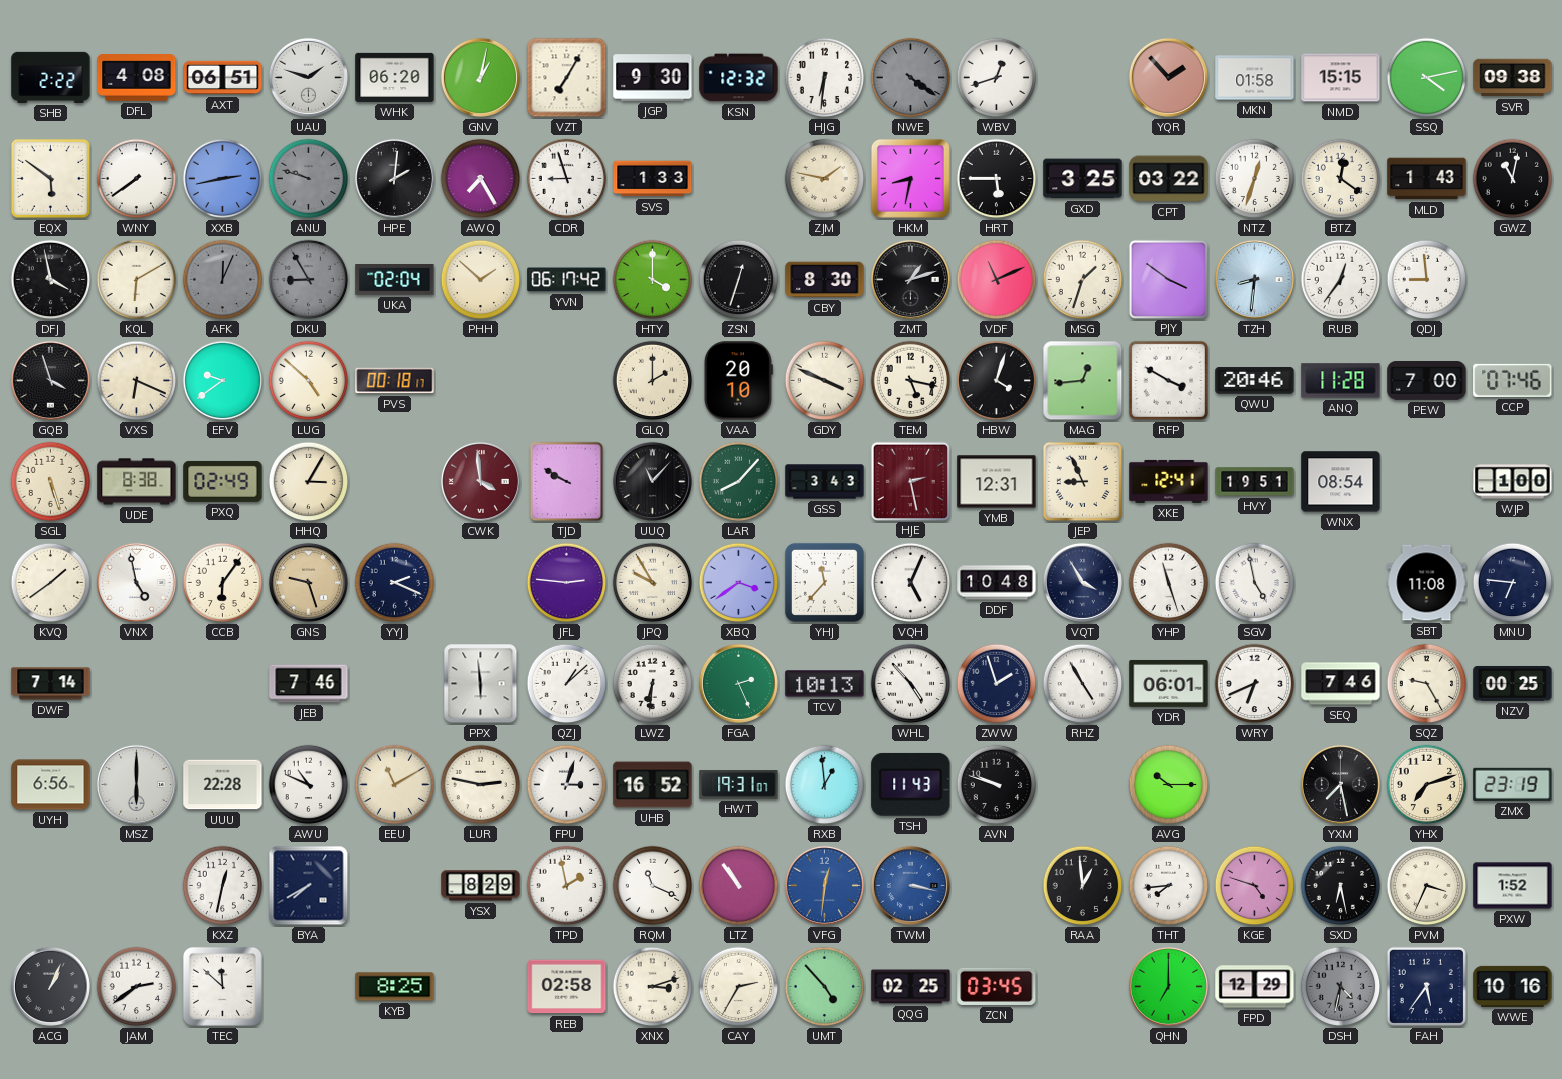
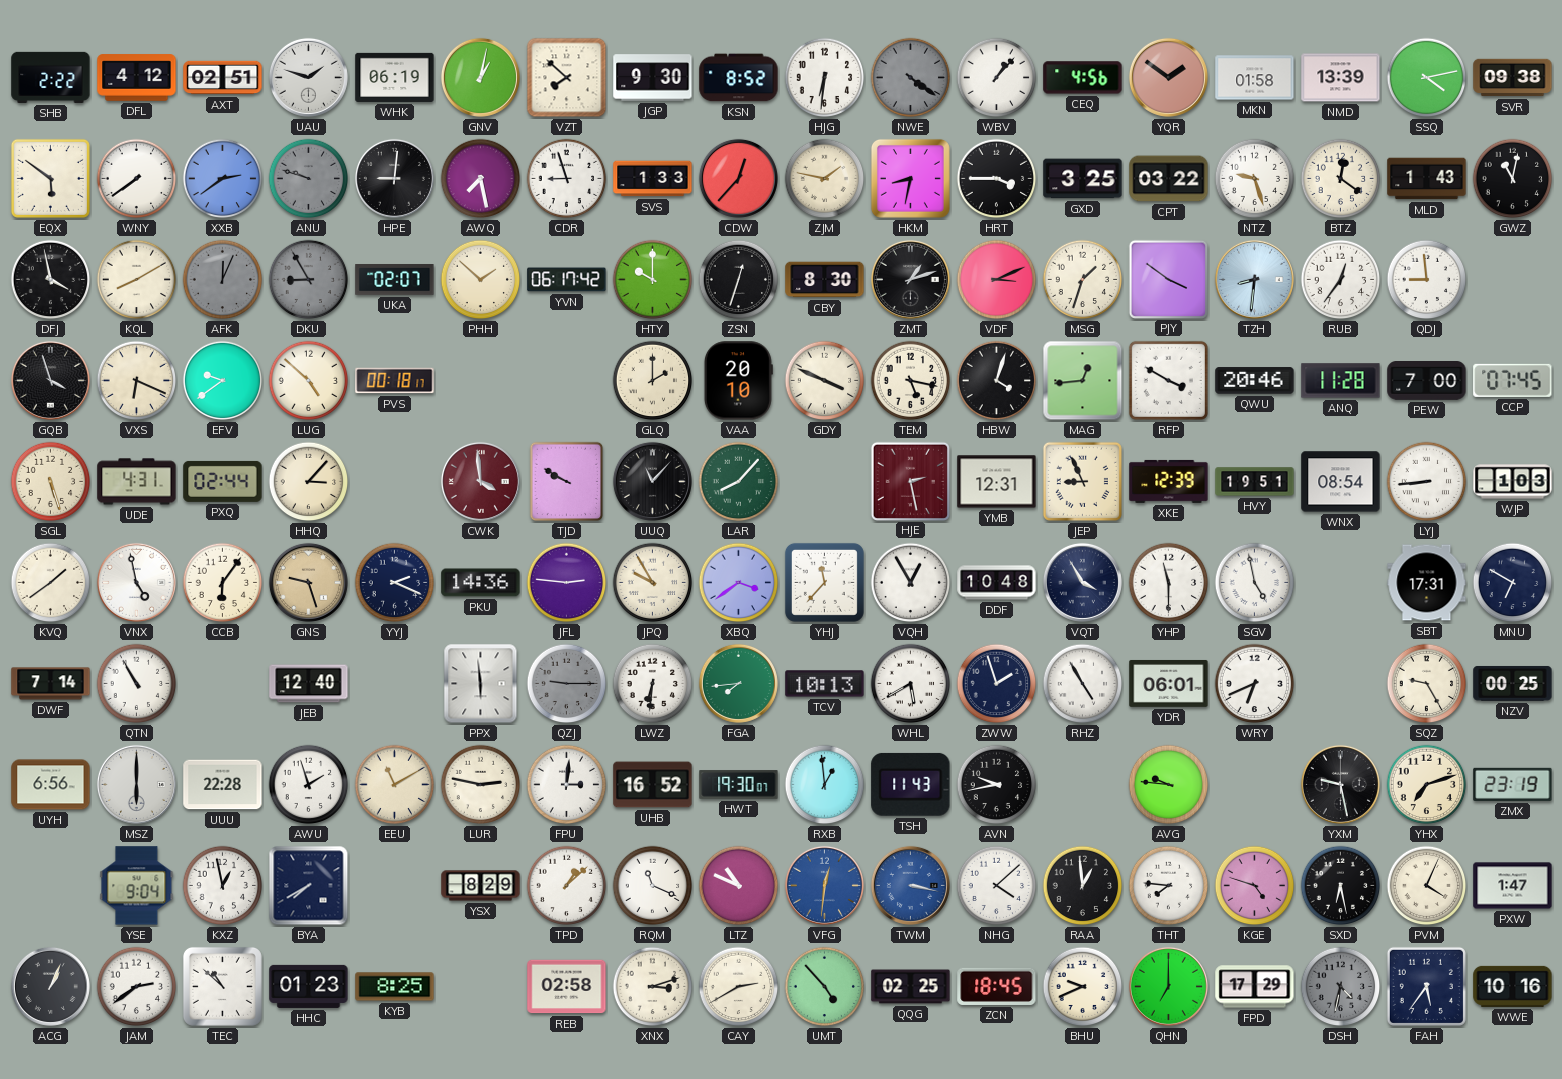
DFL: 4:08 -> 4:12
AXT: 06:51 -> 02:51
WHK: 06:20 -> 06:19
VZT: 7:05 -> 7:52
KSN: 12:32 -> 8:52
WBV: 12:42 -> 1:07
CEQ: none -> 4:56
YQR: 1:53 -> 1:51
NMD: 15:15 -> 13:39
XXB: 2:43 -> 2:39
HPE: 2:01 -> 9:01
AWQ: 7:25 -> 7:28
CDW: none -> 12:37
HRT: 5:45 -> 3:45
NTZ: 12:33 -> 9:27
KQL: 6:10 -> 8:10
UKA: 02:04 -> 02:07
HTY: 4:00 -> 10:00
VDF: 11:11 -> 3:11
CCP: 07:46 -> 07:45
UDE: 8:38 -> 4:31
PXQ: 02:49 -> 02:44
HHQ: 3:05 -> 3:07
GSS: 3:43 -> none
XKE: 12:41 -> 12:39
LYJ: none -> 8:44
WJP: 1:00 -> 1:03
PKU: none -> 14:36
VQH: 5:04 -> 12:55
YHP: 11:27 -> 11:30
SBT: 11:08 -> 17:31
MNU: 6:46 -> 6:50
QTN: none -> 10:55
JEB: 7:46 -> 12:40
QZJ: 1:08 -> 9:15
QZJ dial: white -> grey
FGA: 2:26 -> 7:44
WHL: 4:53 -> 5:40
SEQ: 7:46 -> none
AWU: 10:49 -> 1:57
FPU: 3:03 -> 3:01
HWT: 19:31 -> 19:30
AVN: 9:48 -> 9:43
AVG: 10:15 -> 9:46
YXM: 7:28 -> 9:28
YSE: none -> 9:04
KXZ: 12:32 -> 12:58
TPD: 1:58 -> 1:08
LTZ: 10:54 -> 10:49
NHG: none -> 4:08
THT: 7:44 -> 7:46
PVM: 3:34 -> 4:04
PXW: 1:52 -> 1:47
TEC: 11:52 -> 10:52
HHC: none -> 01:23
CAY: 2:35 -> 2:40
ZCN: 03:45 -> 18:45
BHU: none -> 9:41
FPD: 12:29 -> 17:29
